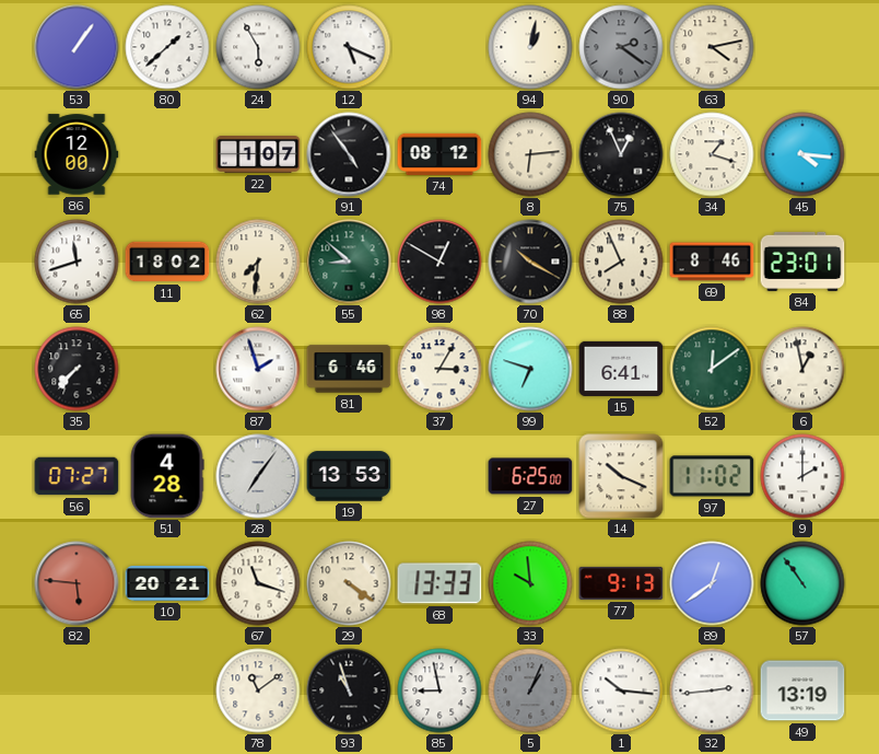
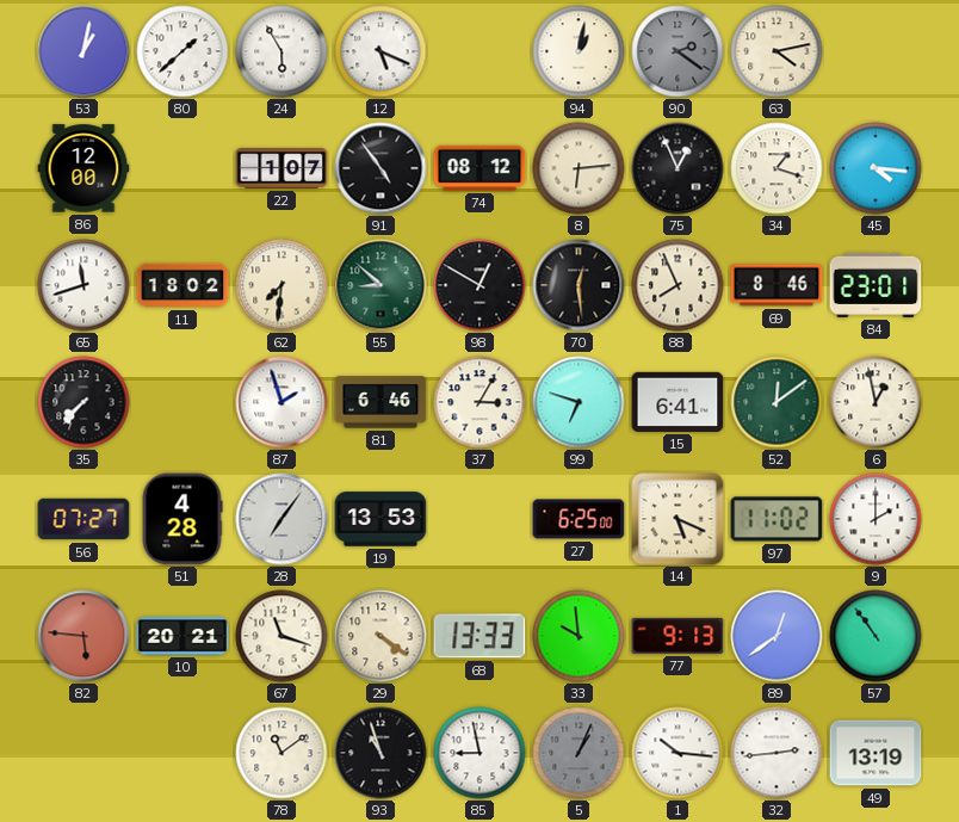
53: 1:06 -> 1:02
70: 10:20 -> 12:29
14: 10:19 -> 5:19
